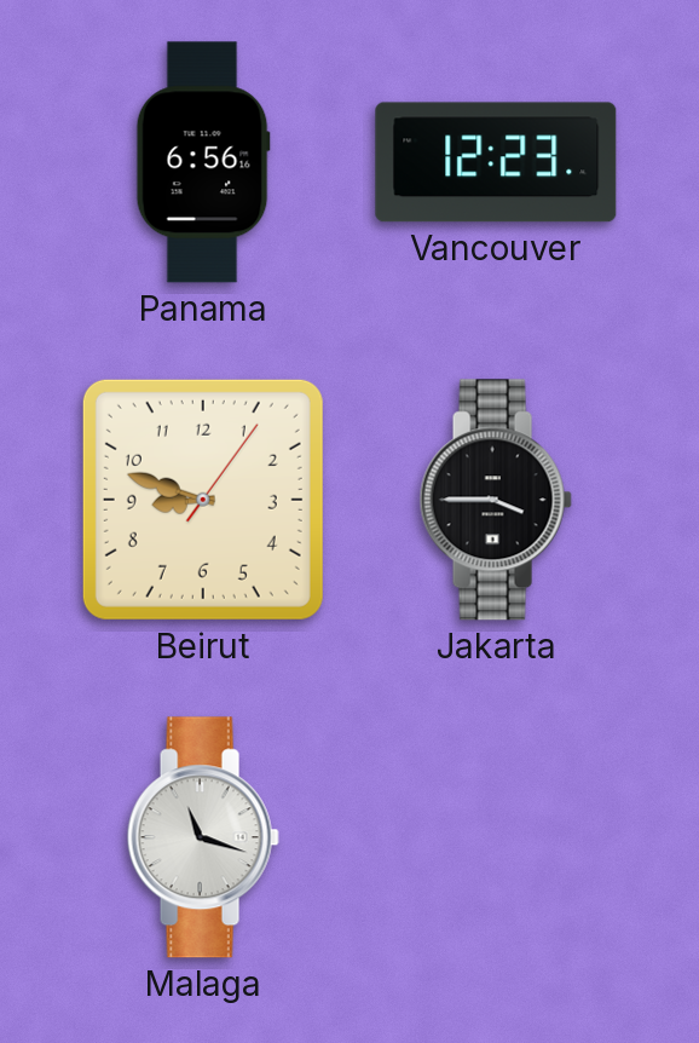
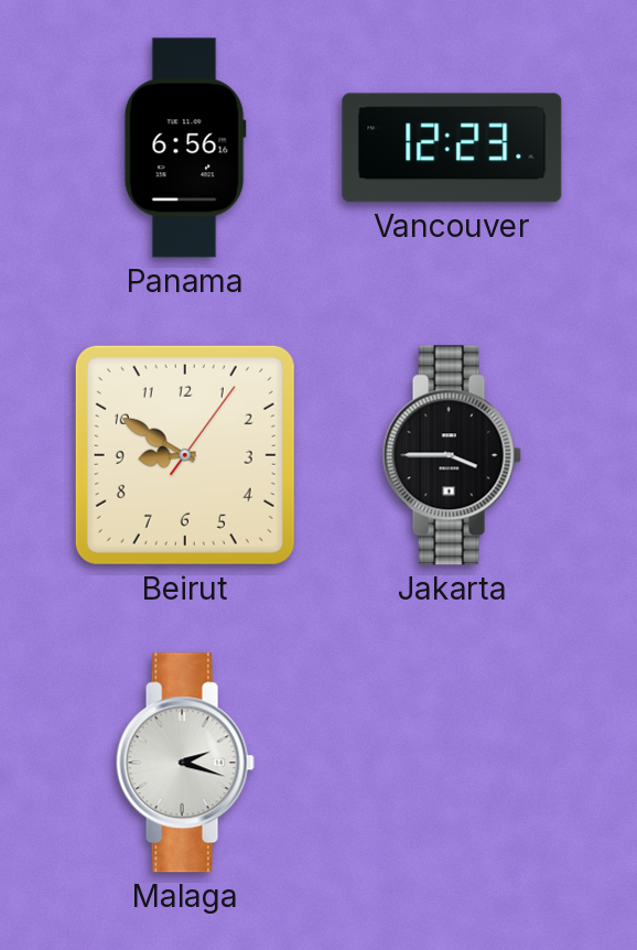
Beirut: 8:48 -> 8:50
Malaga: 11:18 -> 2:18
